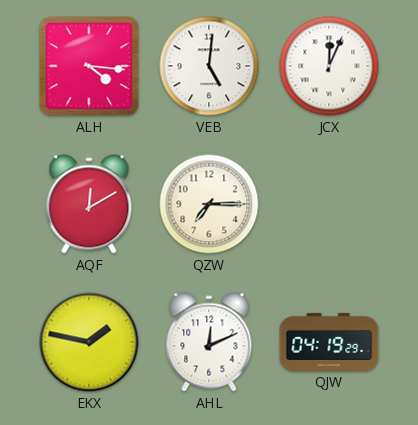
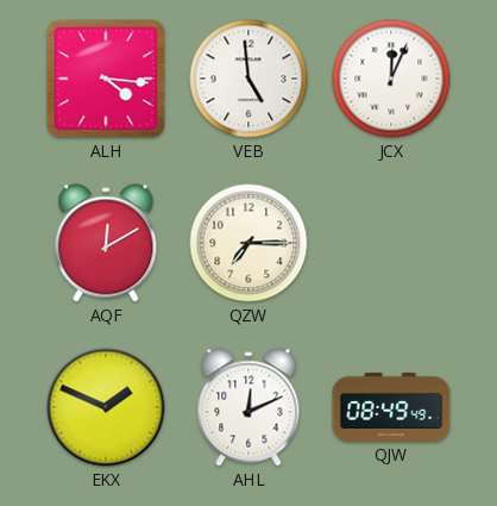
VEB: 5:01 -> 4:59
EKX: 1:47 -> 1:49
QJW: 04:19 -> 08:49
